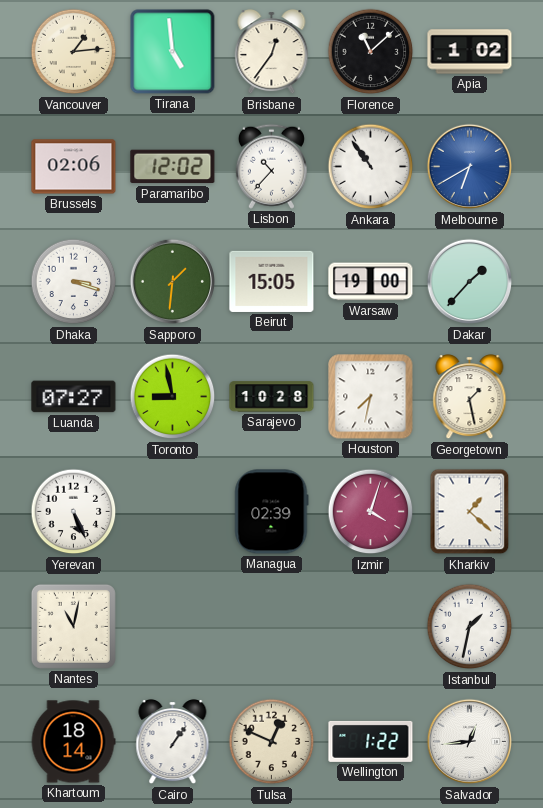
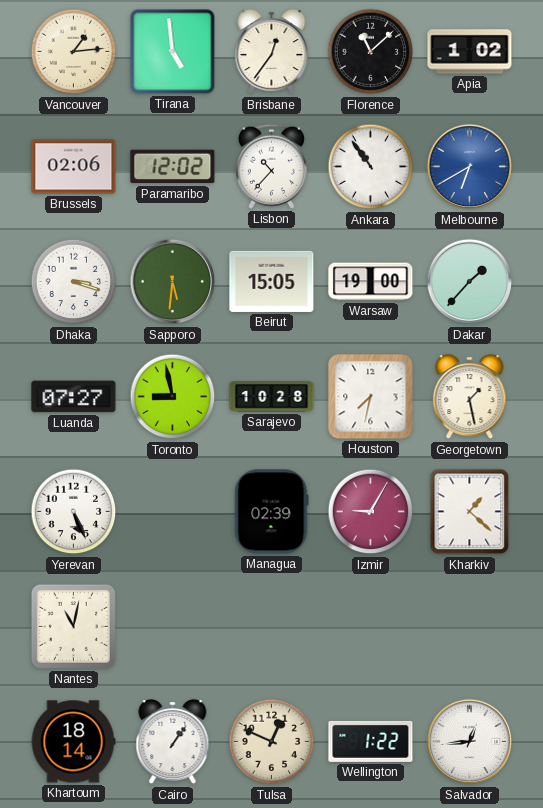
Sapporo: 1:31 -> 5:31
Izmir: 4:03 -> 9:05
Istanbul: 1:32 -> none
